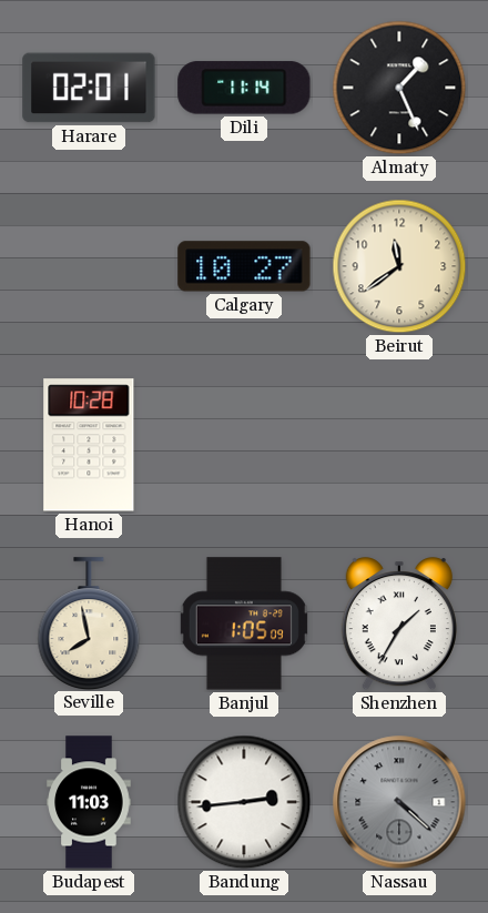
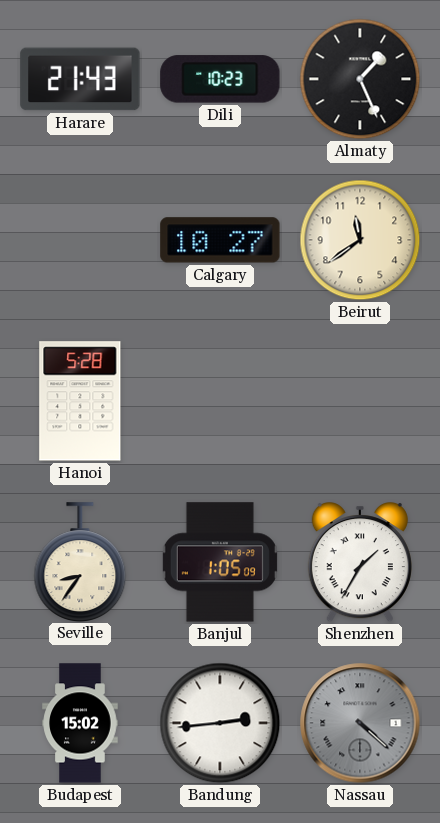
Harare: 02:01 -> 21:43
Dili: 11:14 -> 10:23
Hanoi: 10:28 -> 5:28
Seville: 7:58 -> 8:36
Budapest: 11:03 -> 15:02
